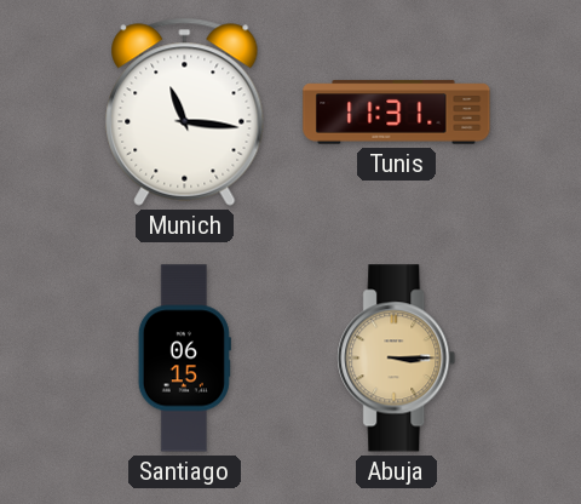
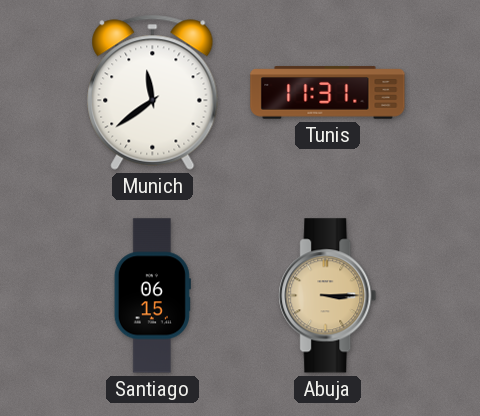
Munich: 11:16 -> 11:39
